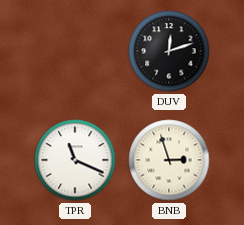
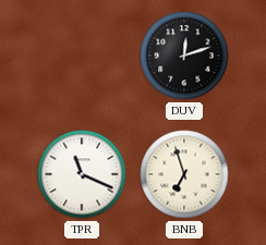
BNB: 2:57 -> 6:57
